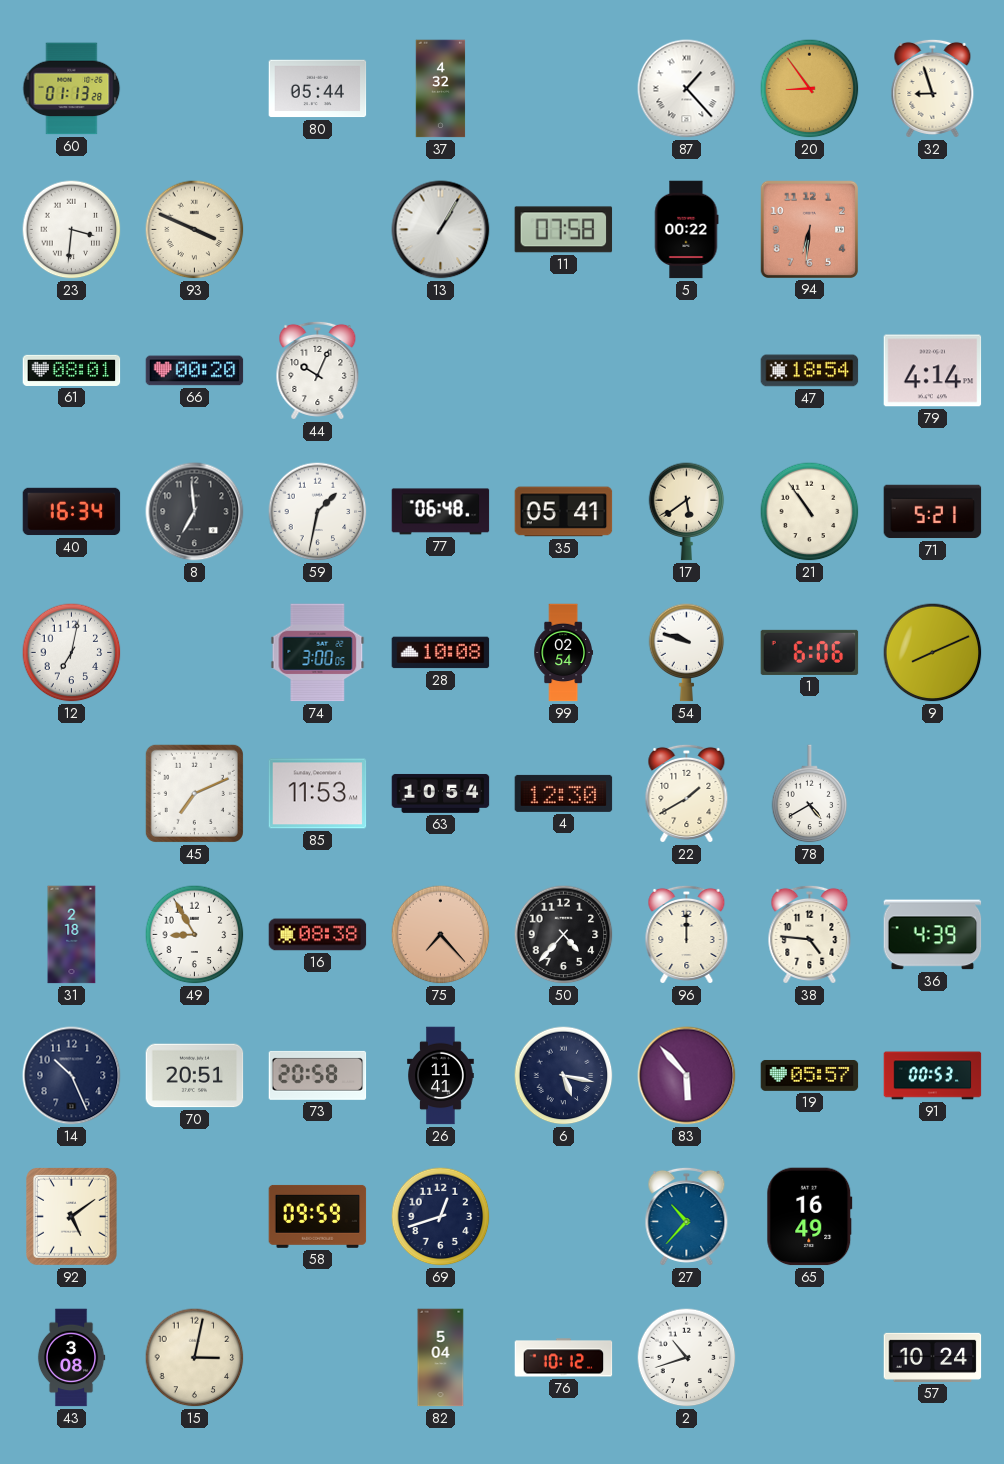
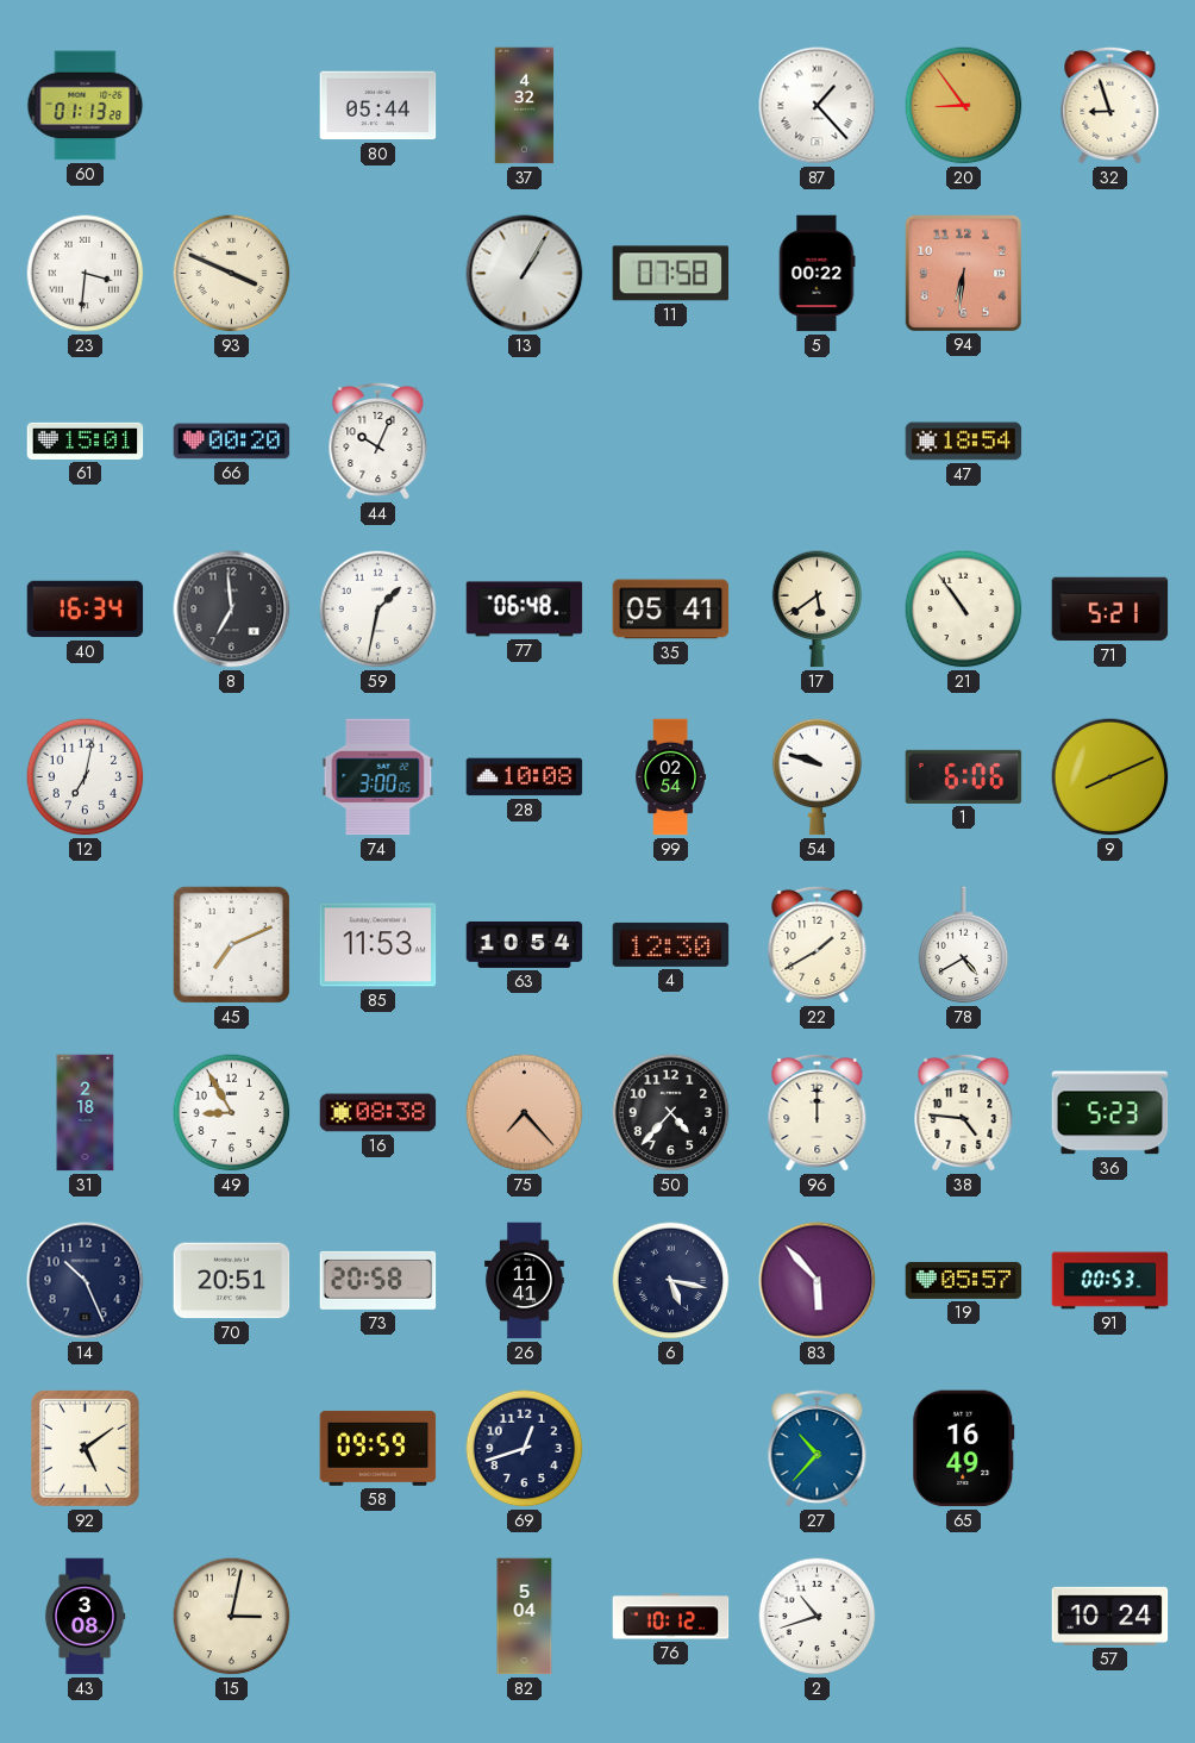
61: 08:01 -> 15:01
79: 4:14 -> none
36: 4:39 -> 5:23
